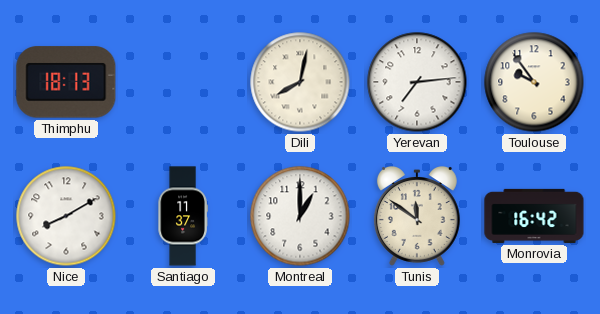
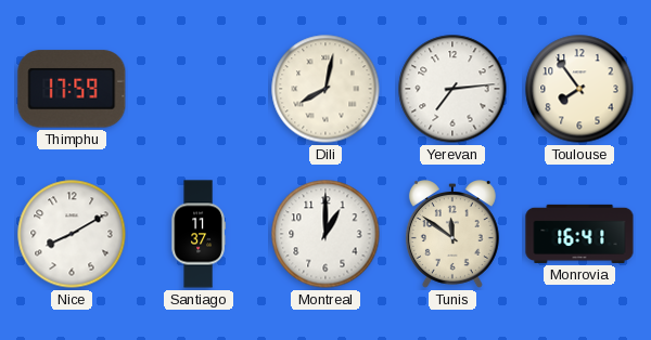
Thimphu: 18:13 -> 17:59
Toulouse: 9:54 -> 7:54
Monrovia: 16:42 -> 16:41
